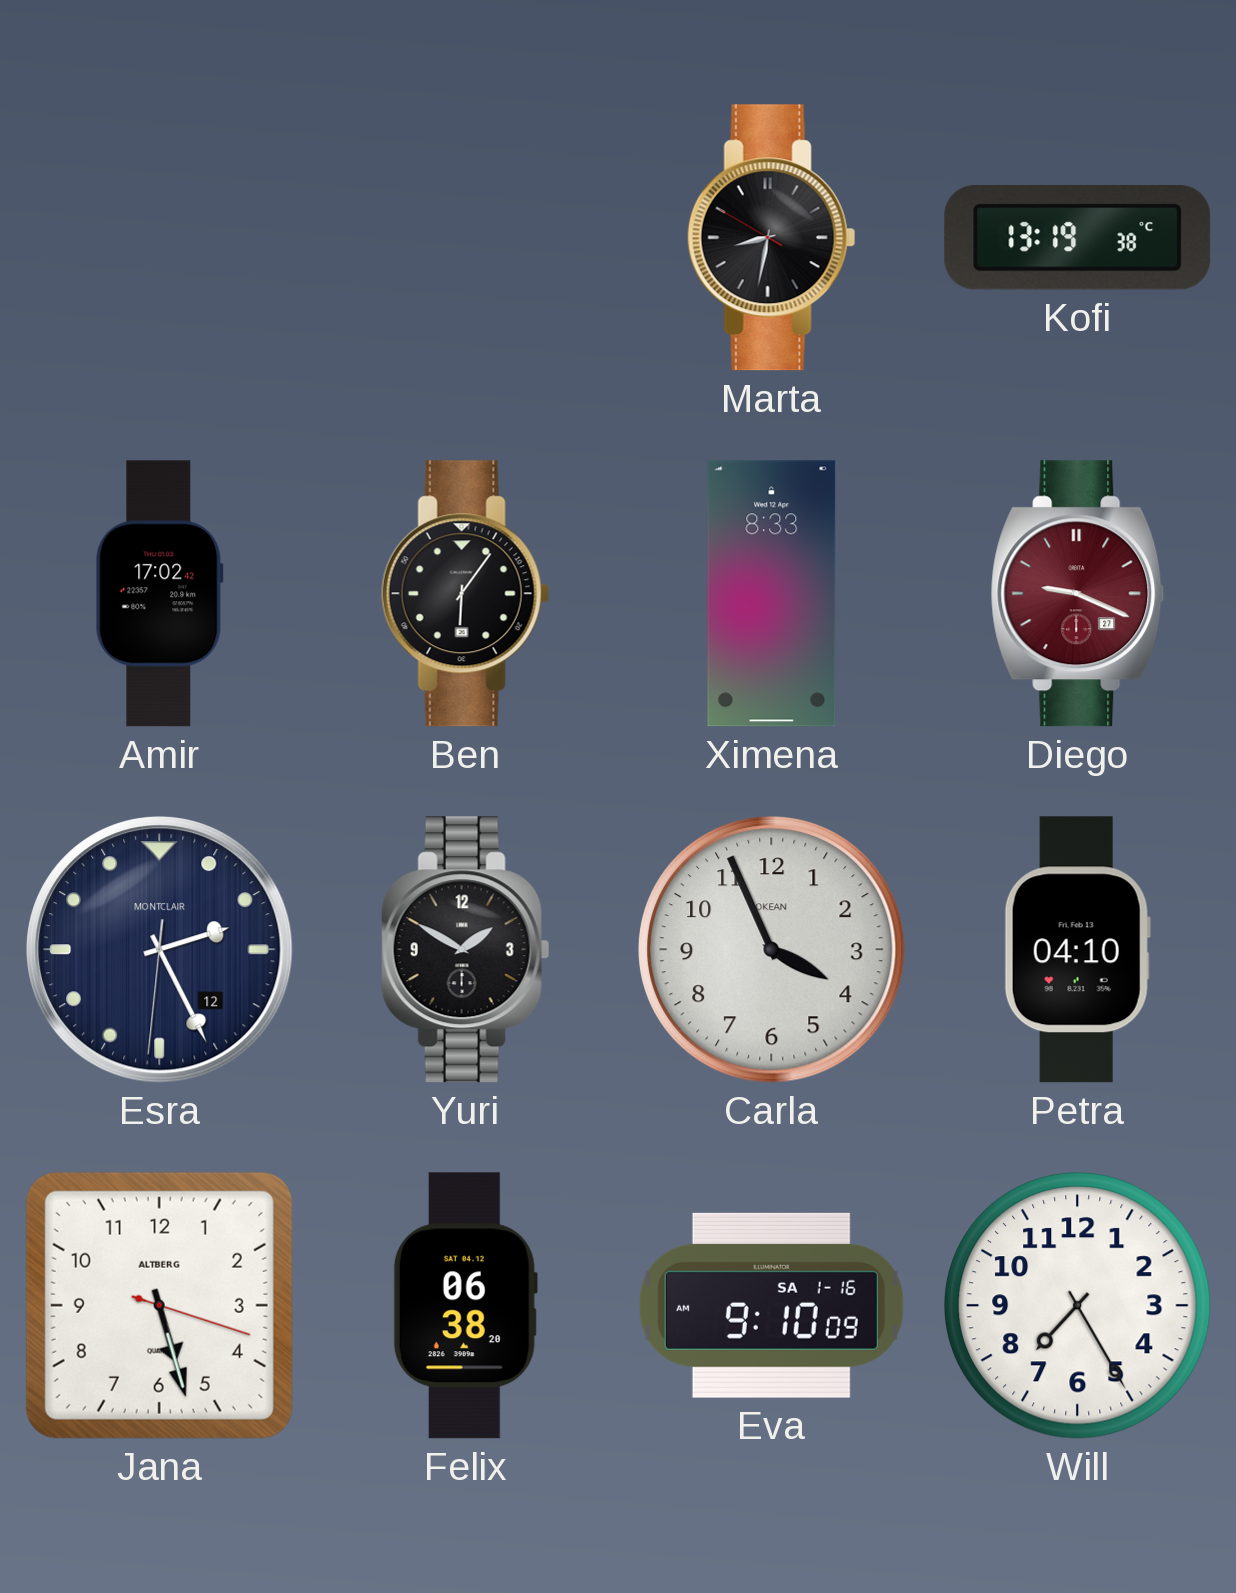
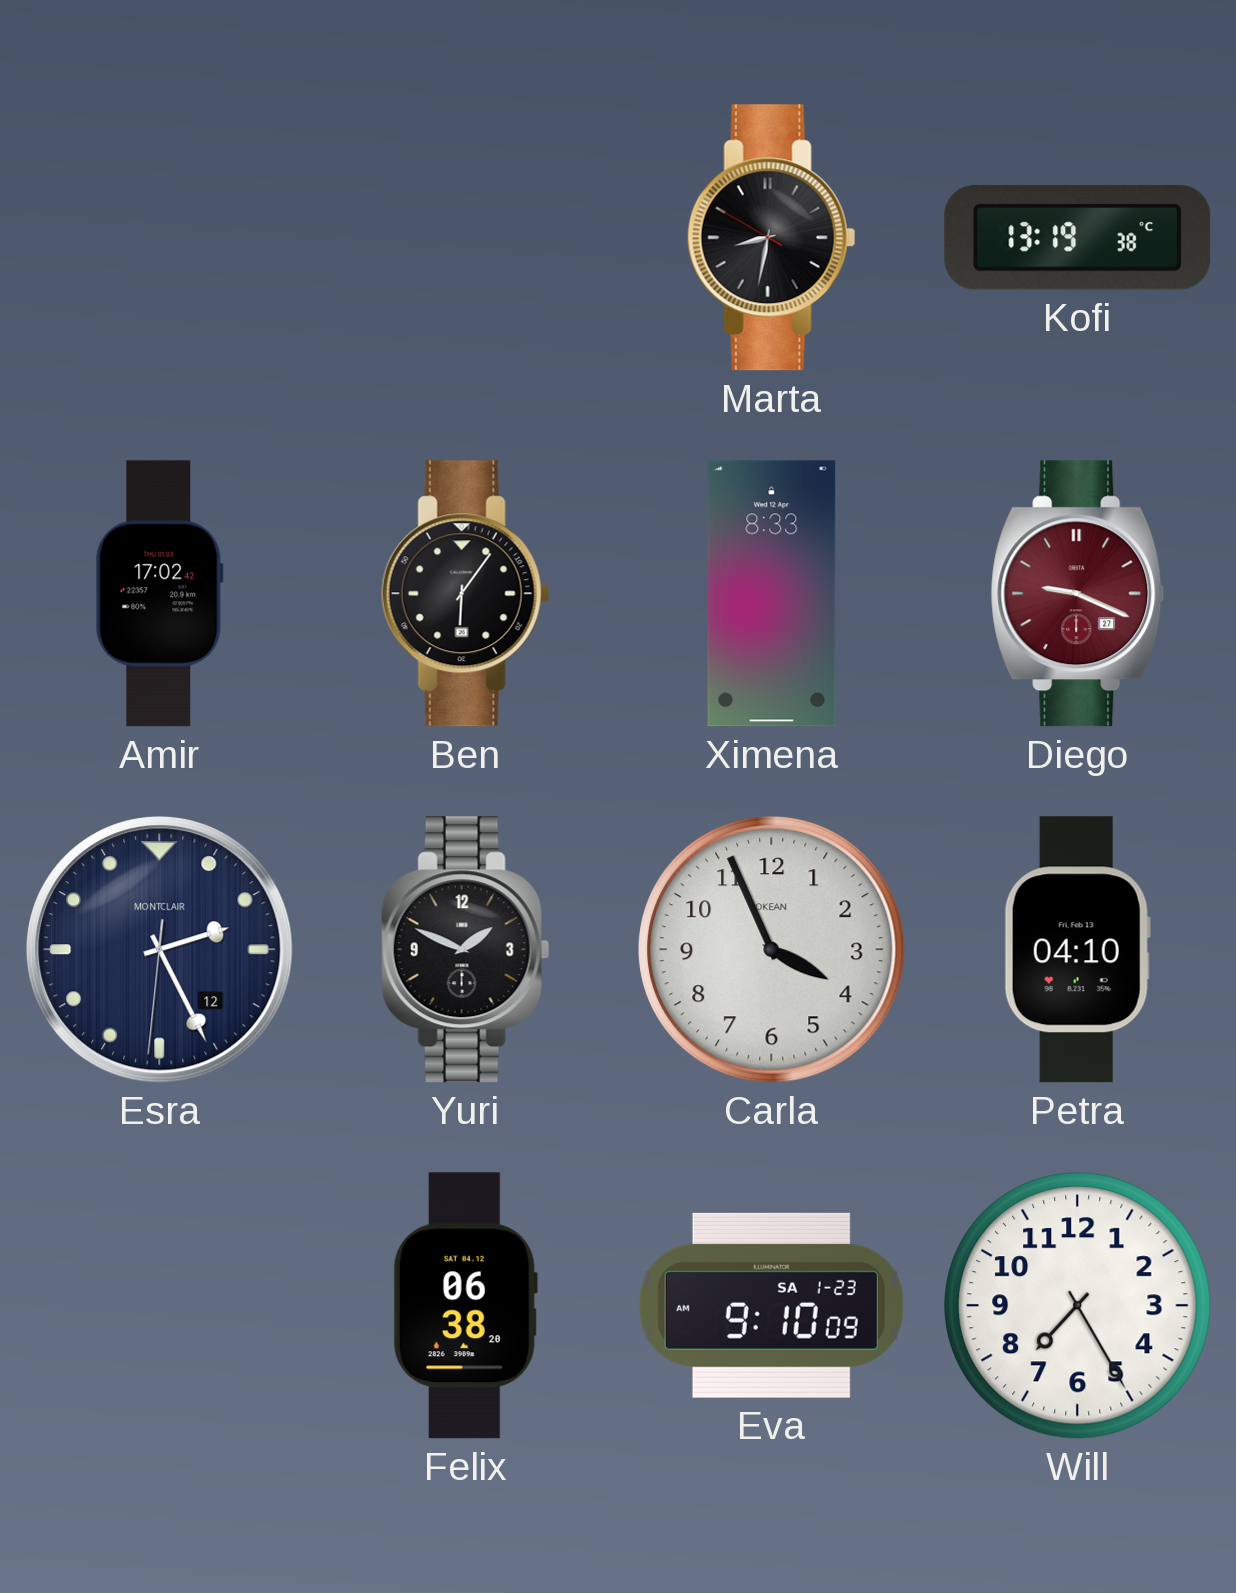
Yuri: 1:50 -> 1:49
Jana: 5:27 -> none
Eva date: SA 1-16 -> SA 1-23
